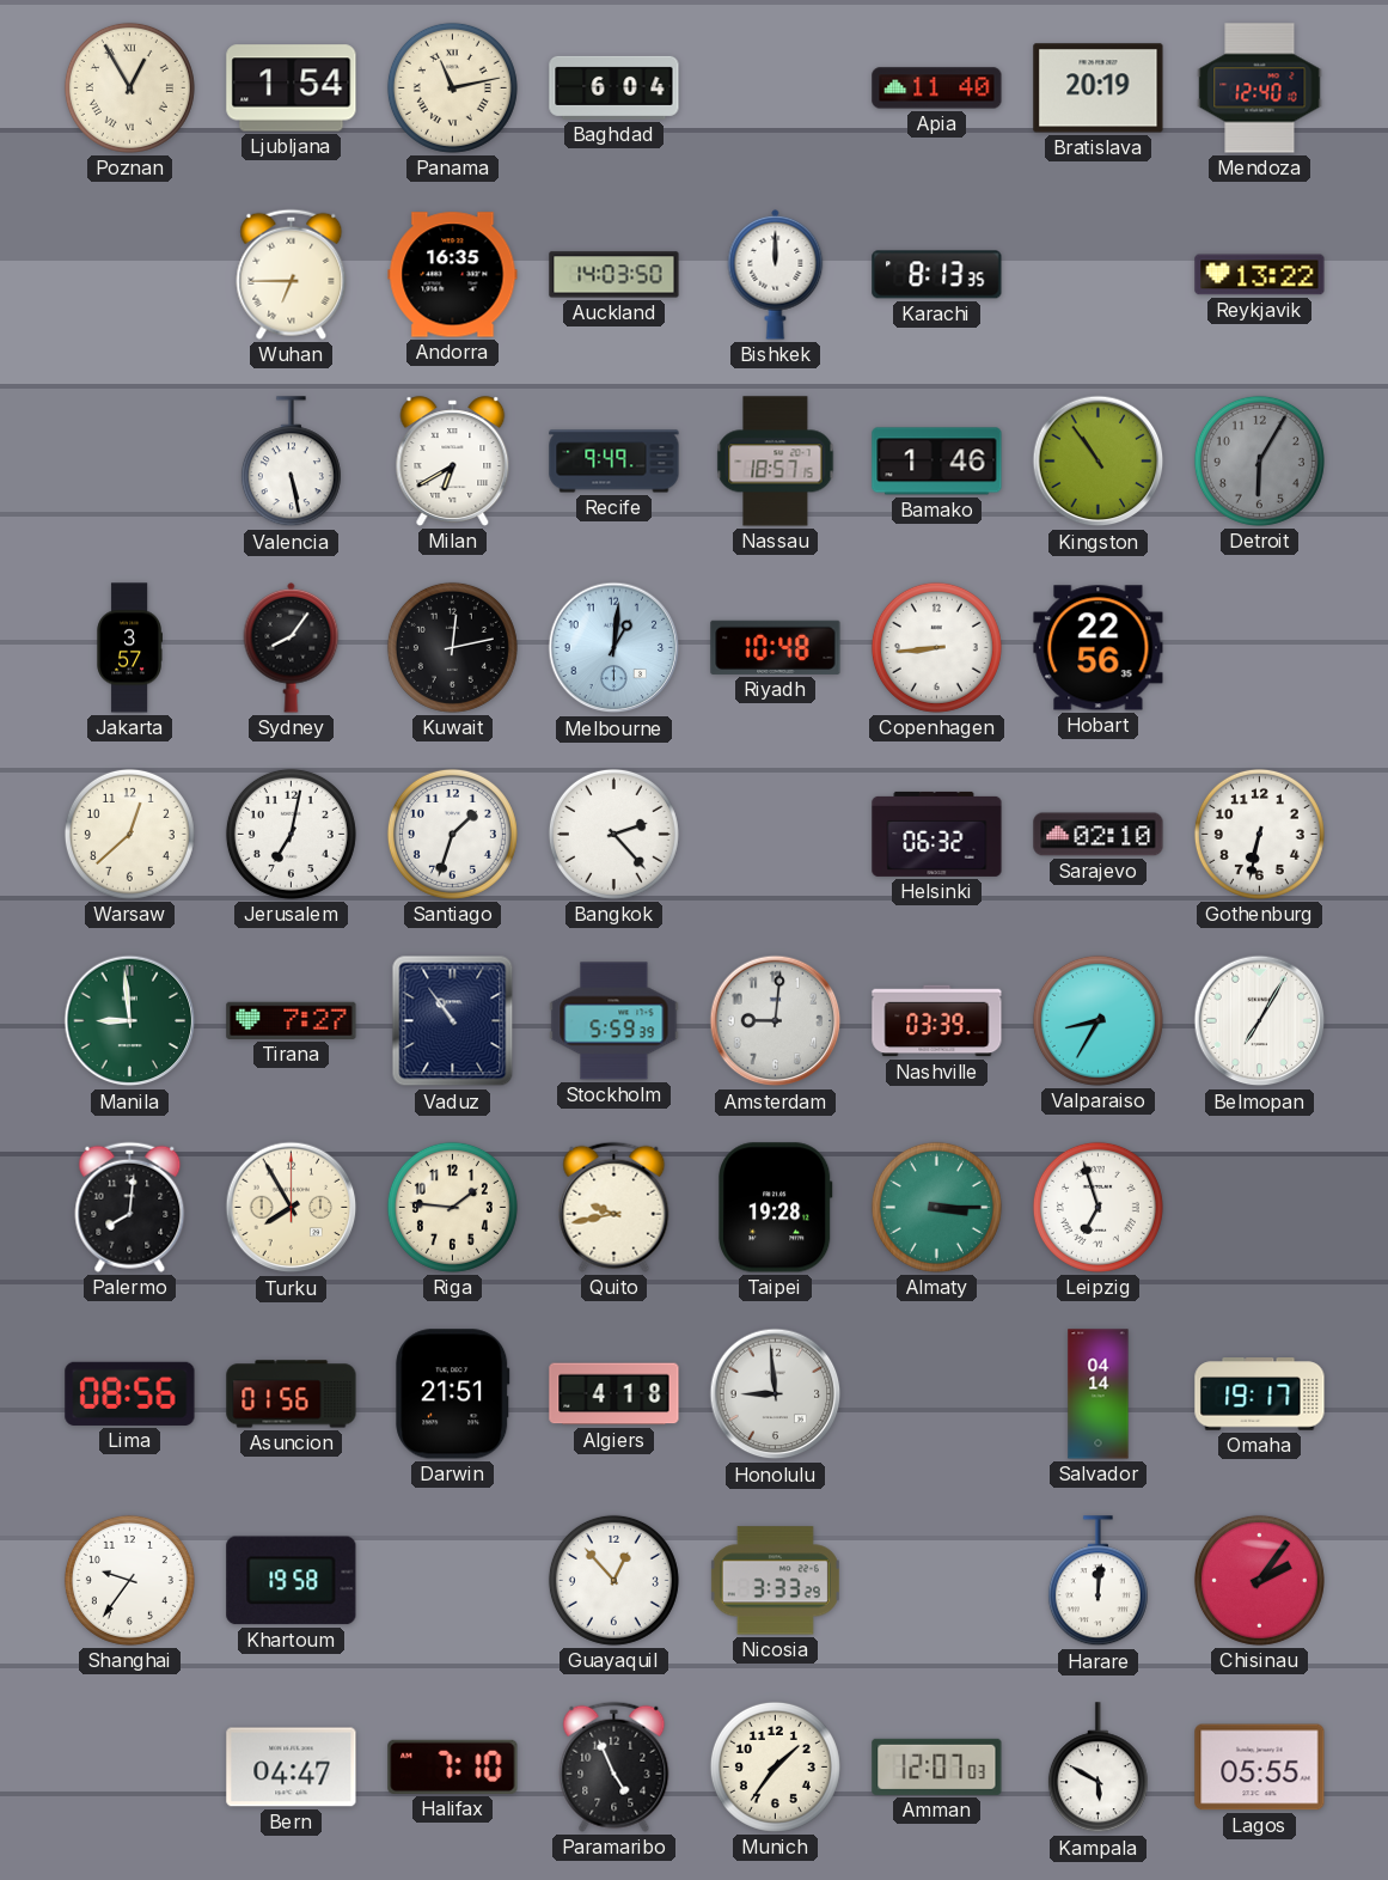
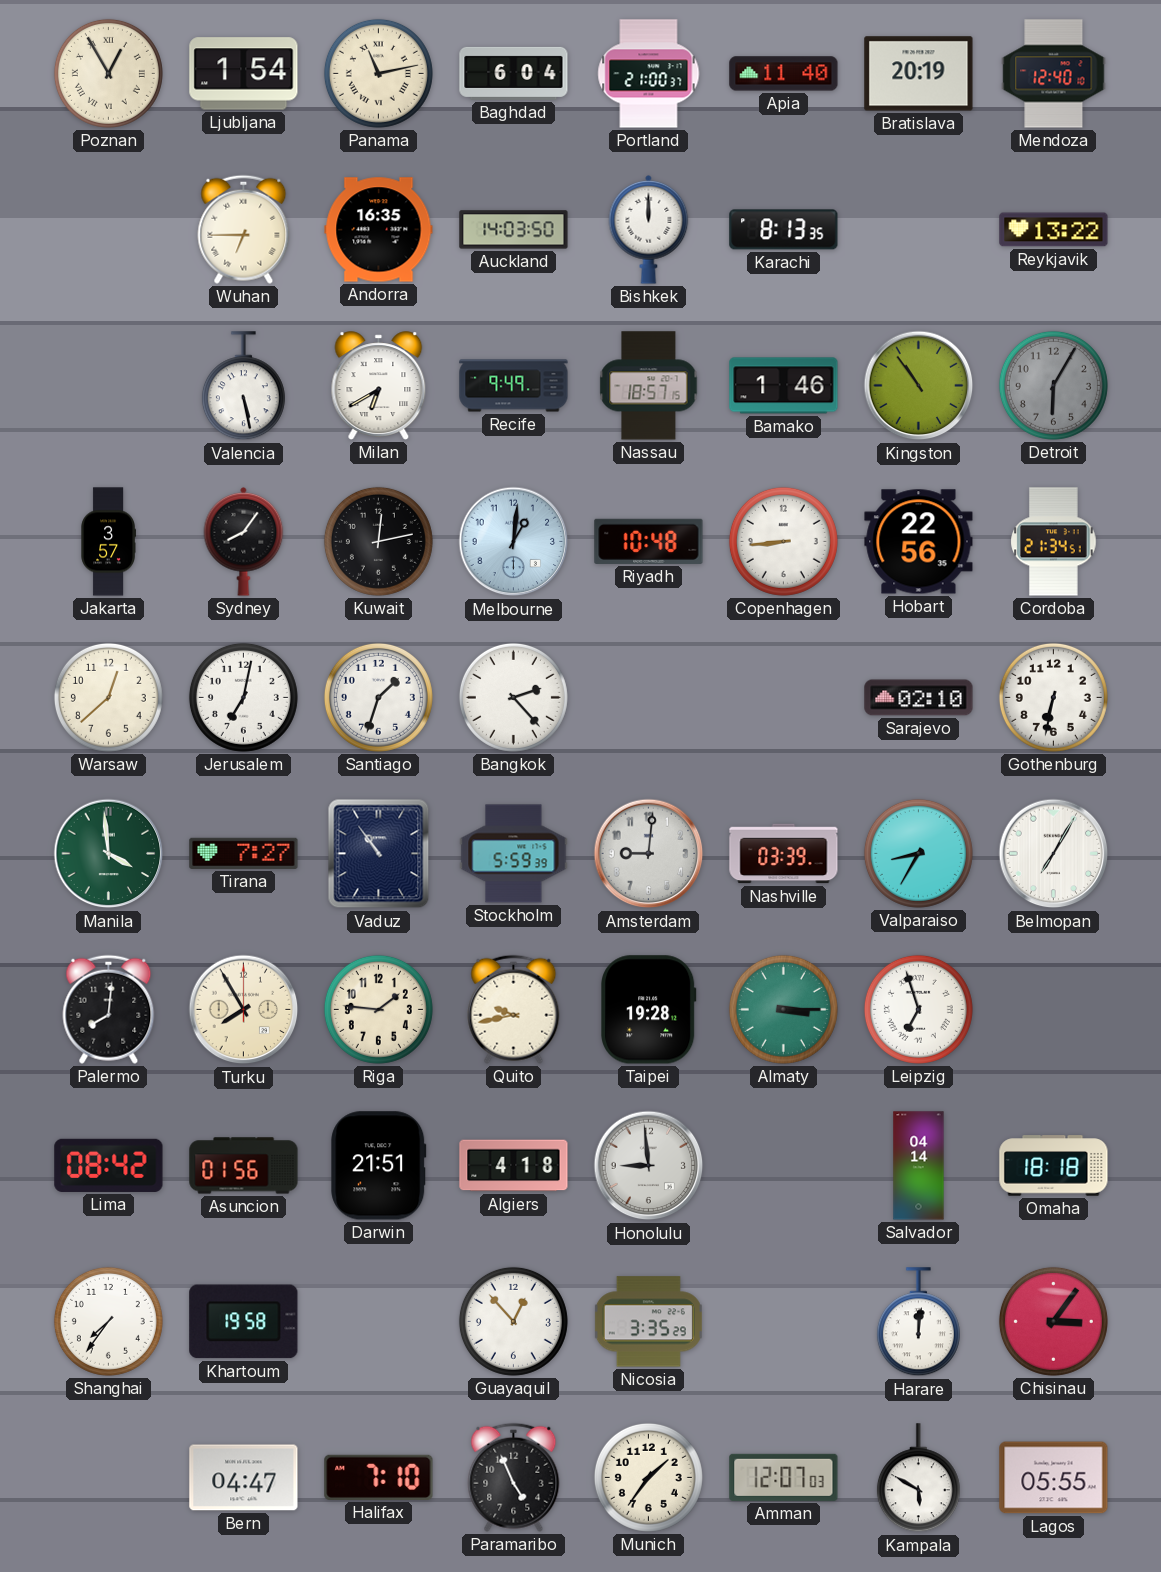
Portland: none -> 21:00
Cordoba: none -> 21:34
Helsinki: 06:32 -> none
Manila: 8:59 -> 3:59
Lima: 08:56 -> 08:42
Omaha: 19:17 -> 18:18
Shanghai: 9:36 -> 7:36
Nicosia: 3:33 -> 3:35
Chisinau: 2:06 -> 3:06
